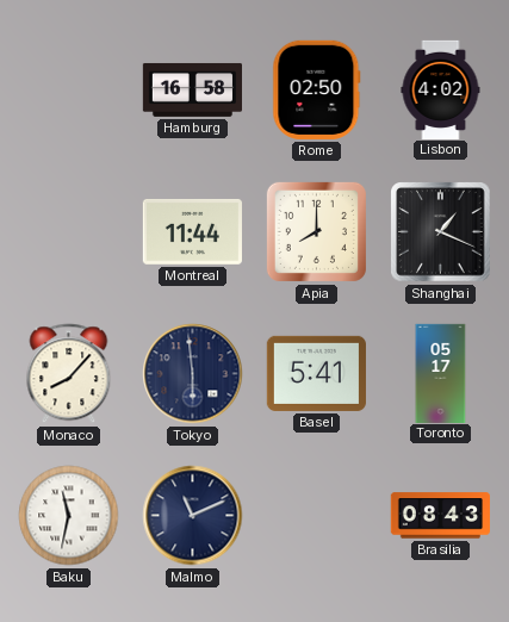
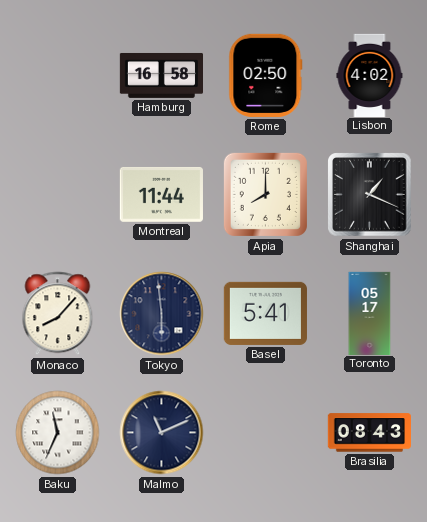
Baku: 11:32 -> 11:34
